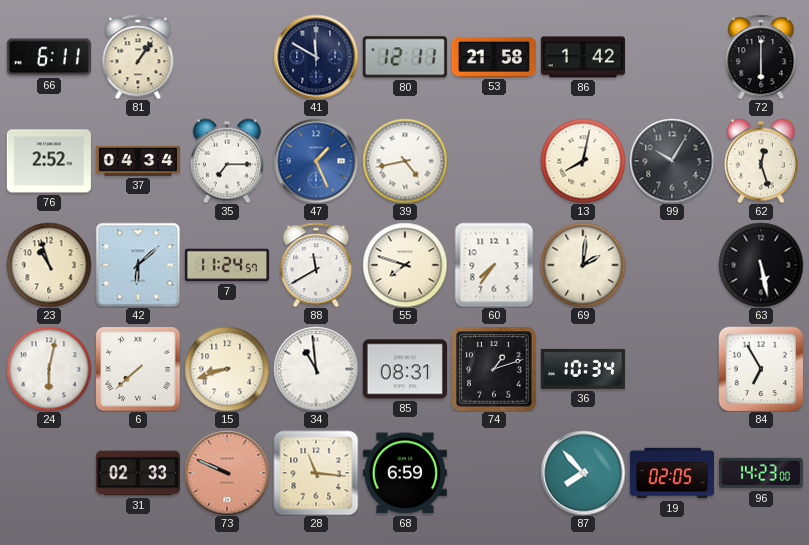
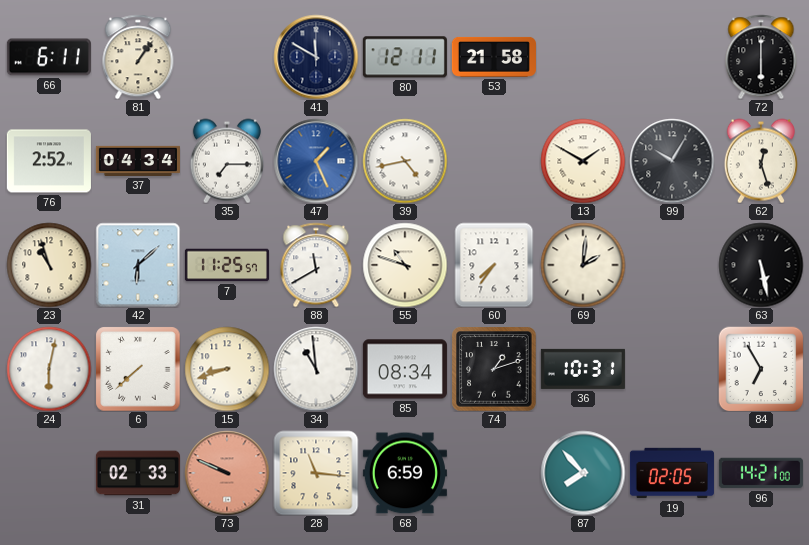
86: 1:42 -> none
13: 8:02 -> 1:50
7: 11:24 -> 11:25
55: 7:48 -> 10:48
85: 08:31 -> 08:34
36: 10:34 -> 10:31
96: 14:23 -> 14:21
